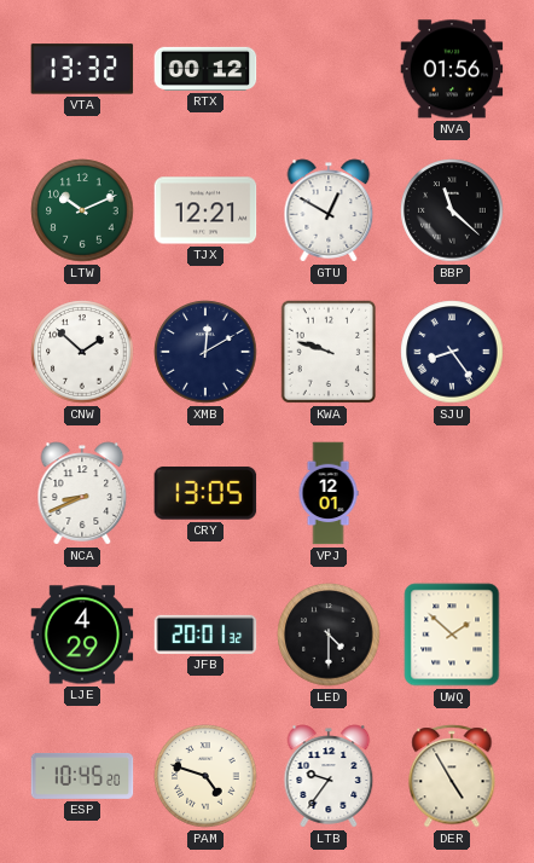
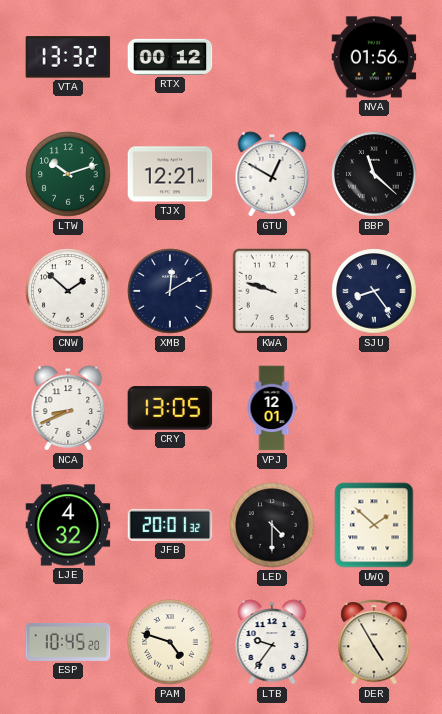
LTW: 10:11 -> 10:12
LJE: 4:29 -> 4:32
